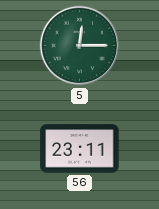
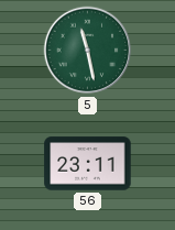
5: 12:15 -> 11:28
